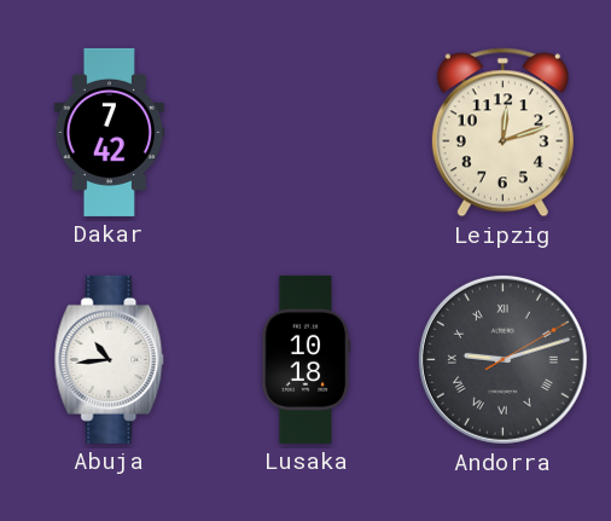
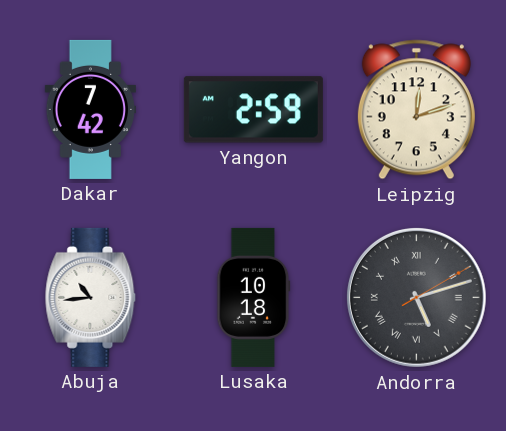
Yangon: none -> 2:59
Andorra: 9:12 -> 5:12
